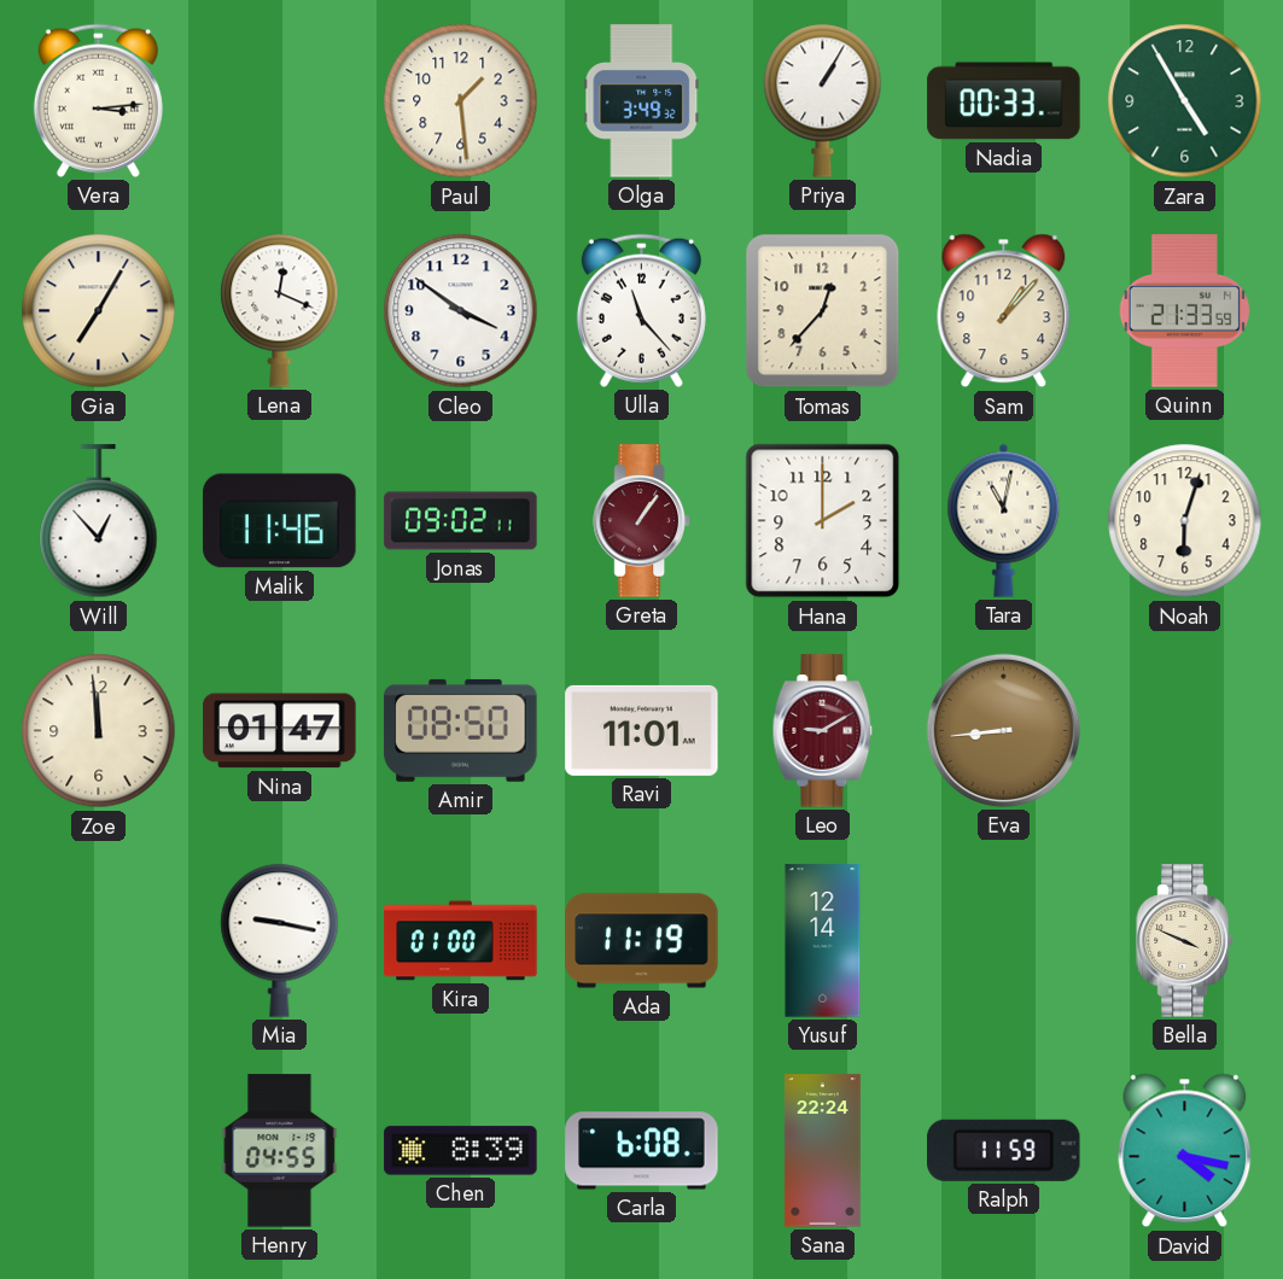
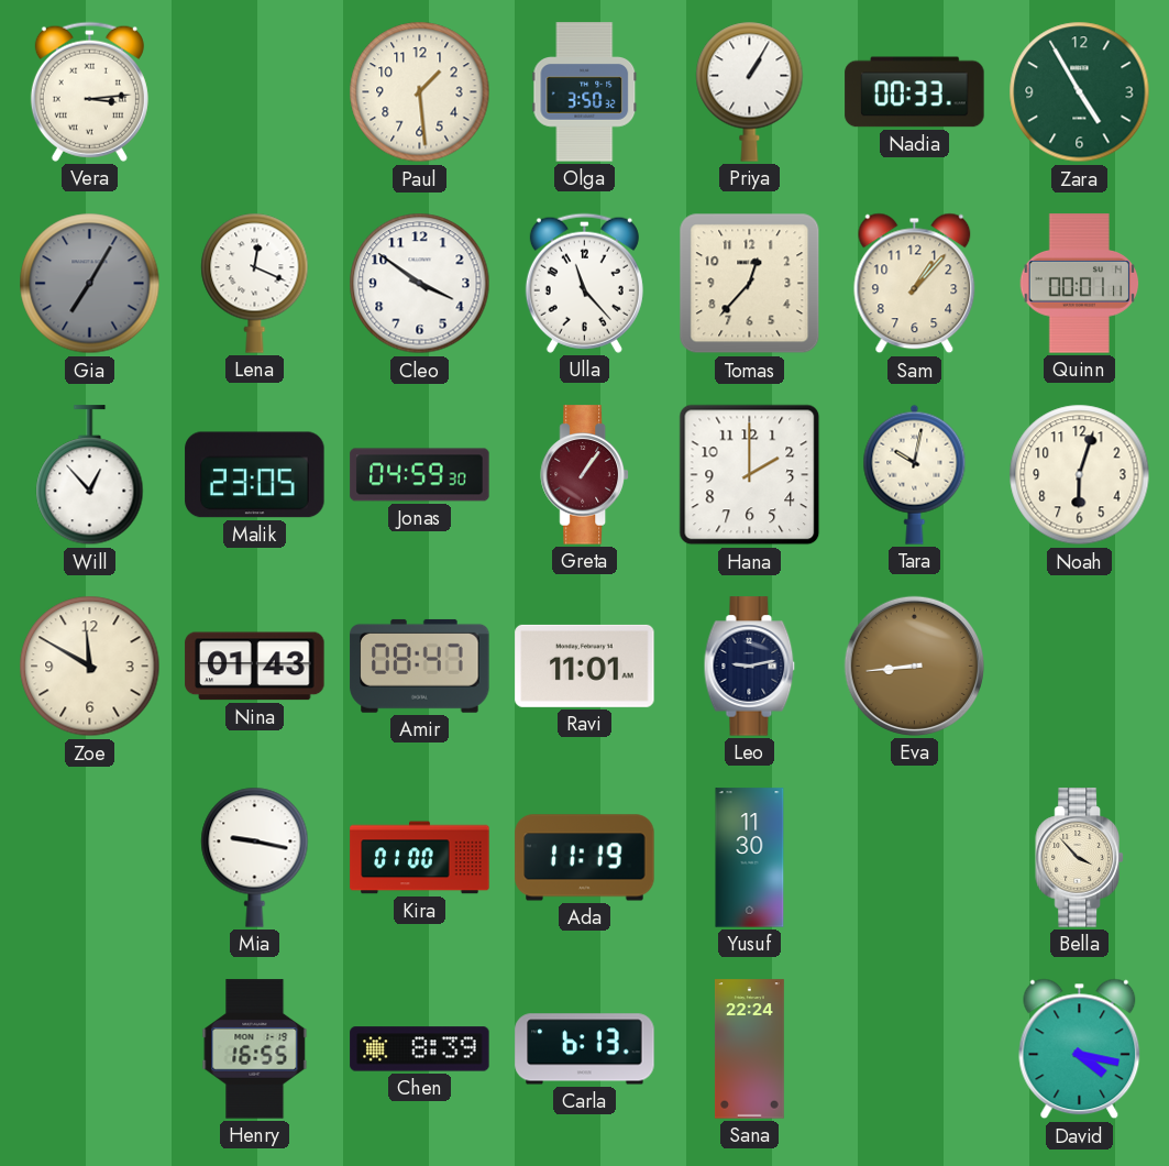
Olga: 3:49 -> 3:50
Gia dial: cream -> grey
Quinn: 21:33 -> 00:01
Malik: 11:46 -> 23:05
Jonas: 09:02 -> 04:59
Tara: 11:02 -> 10:02
Zoe: 11:59 -> 11:50
Nina: 01:47 -> 01:43
Amir: 08:50 -> 08:47
Leo: 9:10 -> 9:13
Leo dial: burgundy -> navy
Yusuf: 12:14 -> 11:30
Bella: 3:49 -> 3:53
Henry: 04:55 -> 16:55
Carla: 6:08 -> 6:13
Ralph: 11:59 -> none
